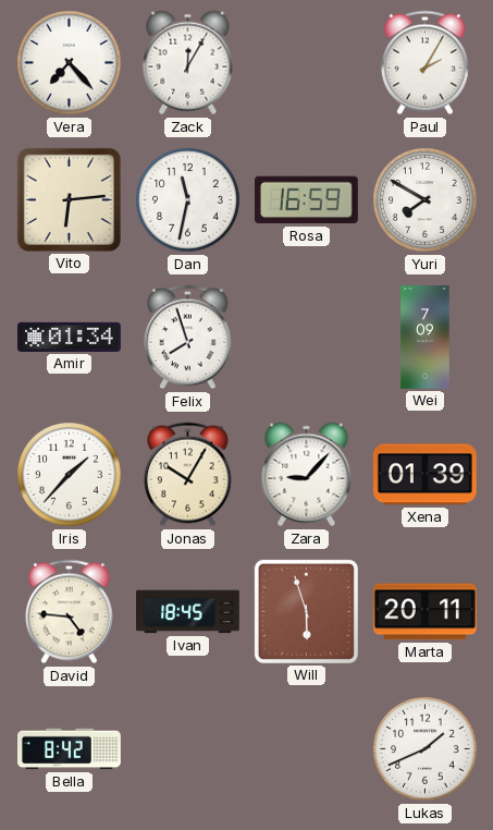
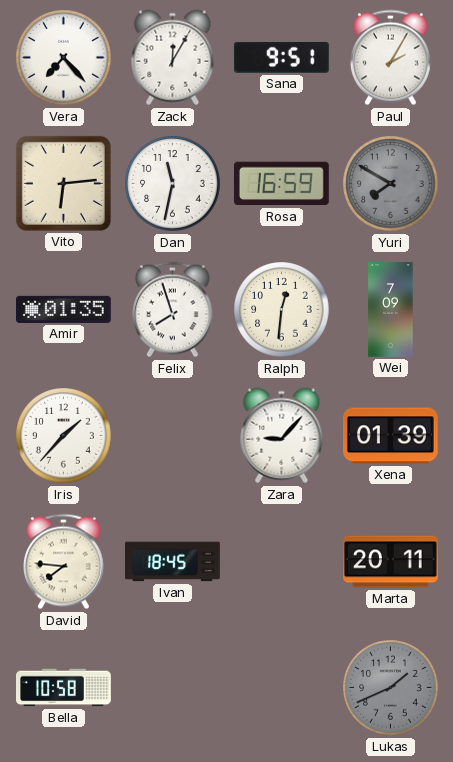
Sana: none -> 9:51
Yuri dial: white -> grey
Amir: 01:34 -> 01:35
Ralph: none -> 12:31
Jonas: 10:05 -> none
David: 4:46 -> 7:46
Will: 5:57 -> none
Bella: 8:42 -> 10:58
Lukas dial: white -> grey
